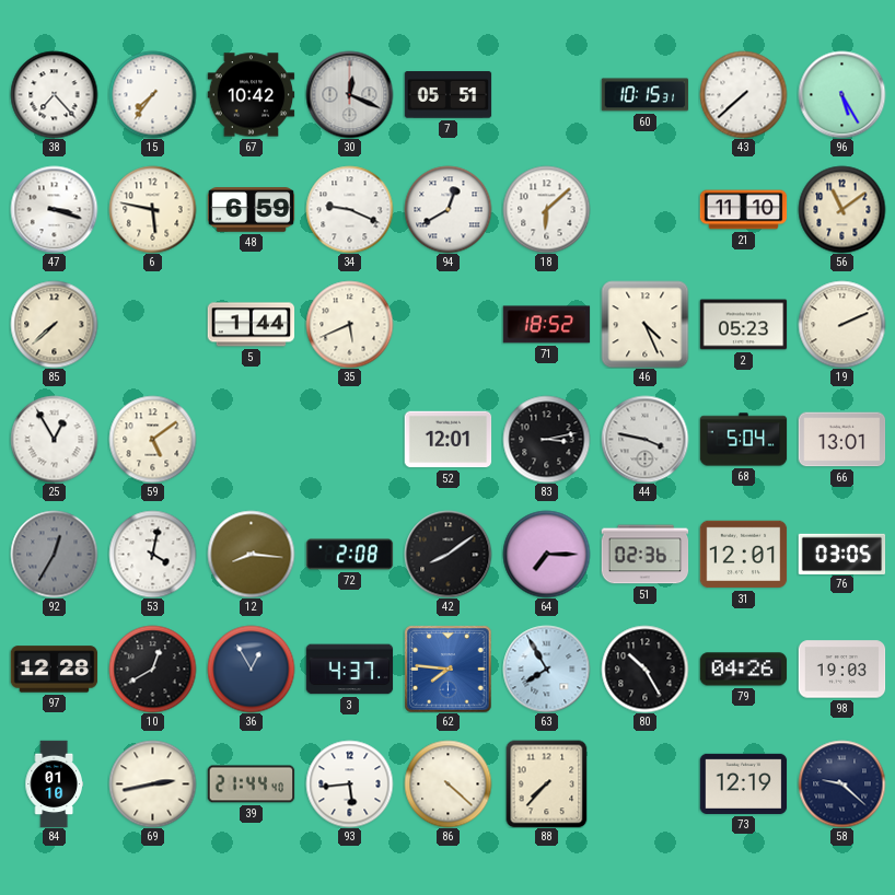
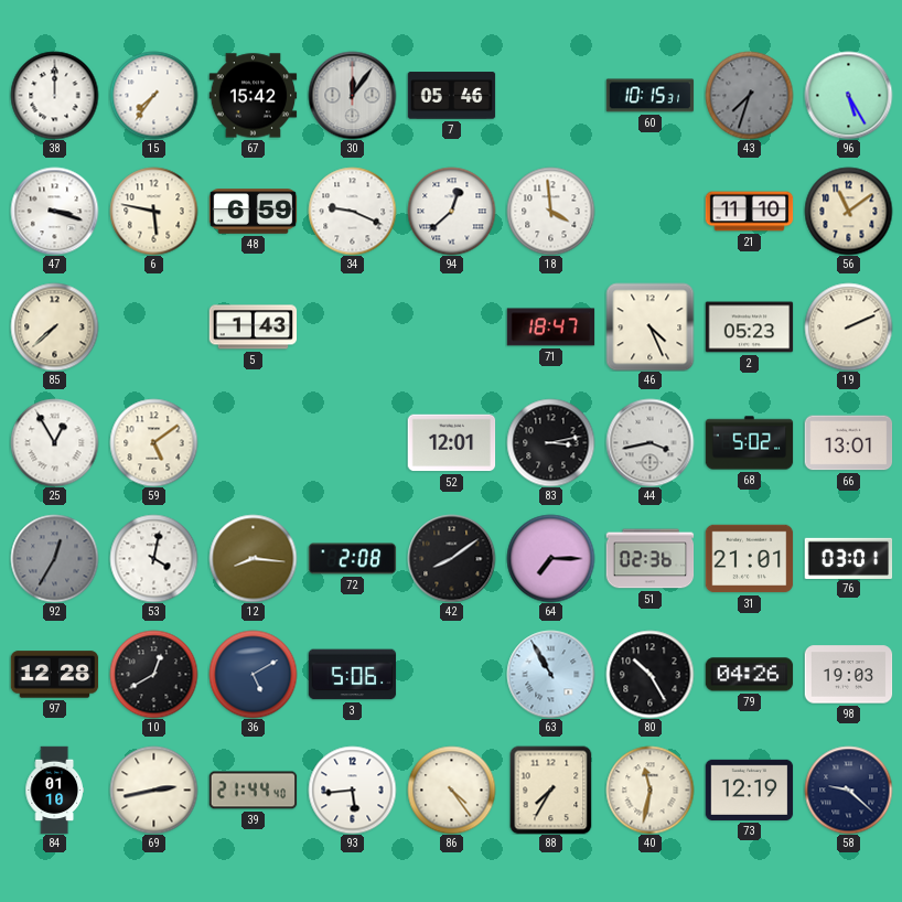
38: 7:23 -> 12:00
67: 10:42 -> 15:42
30: 12:19 -> 12:06
7: 05:51 -> 05:46
43: 7:38 -> 7:33
43 dial: white -> grey
94: 12:40 -> 12:38
18: 6:08 -> 3:59
5: 1:44 -> 1:43
35: 5:41 -> none
71: 18:52 -> 18:47
44: 3:47 -> 3:43
68: 5:04 -> 5:02
31: 12:01 -> 21:01
76: 03:05 -> 03:01
36: 12:55 -> 5:10
3: 4:37 -> 5:06
62: 7:46 -> none
63: 7:55 -> 10:55
86: 4:22 -> 4:24
88: 7:37 -> 7:35
40: none -> 11:32
